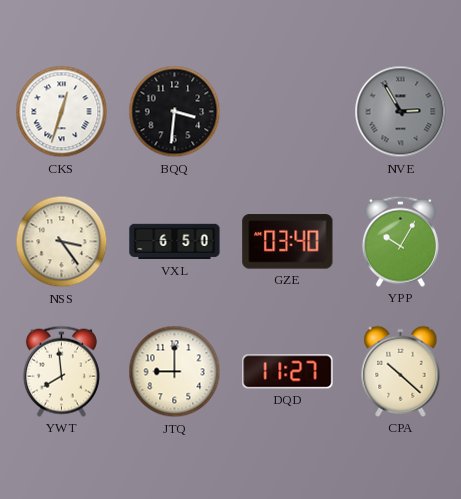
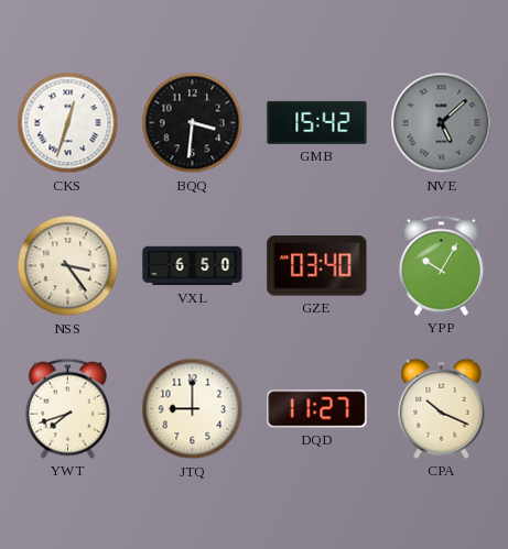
GMB: none -> 15:42
NVE: 2:55 -> 5:08
YWT: 7:59 -> 7:42
CPA: 10:22 -> 10:19
